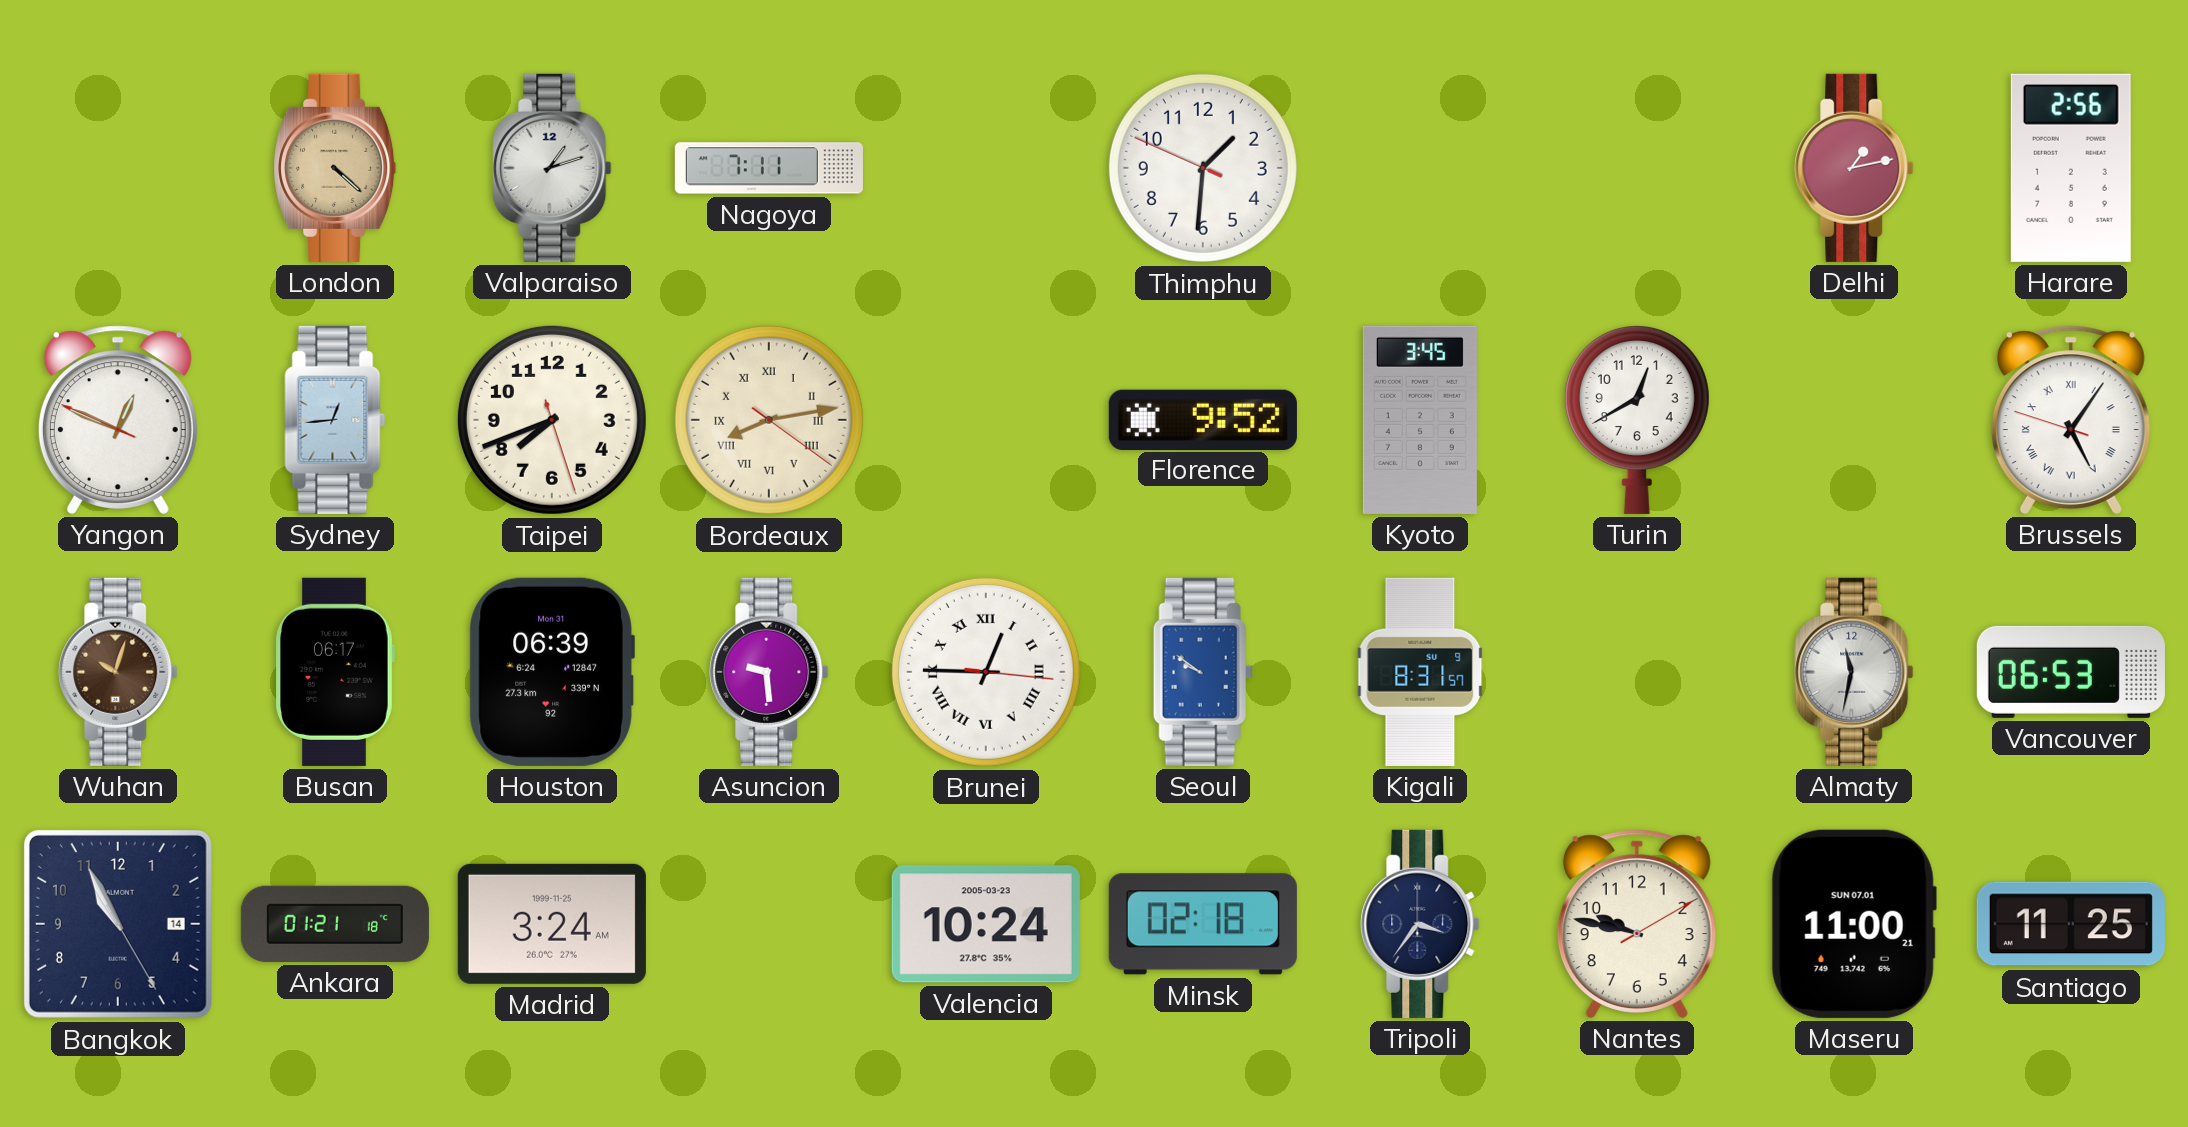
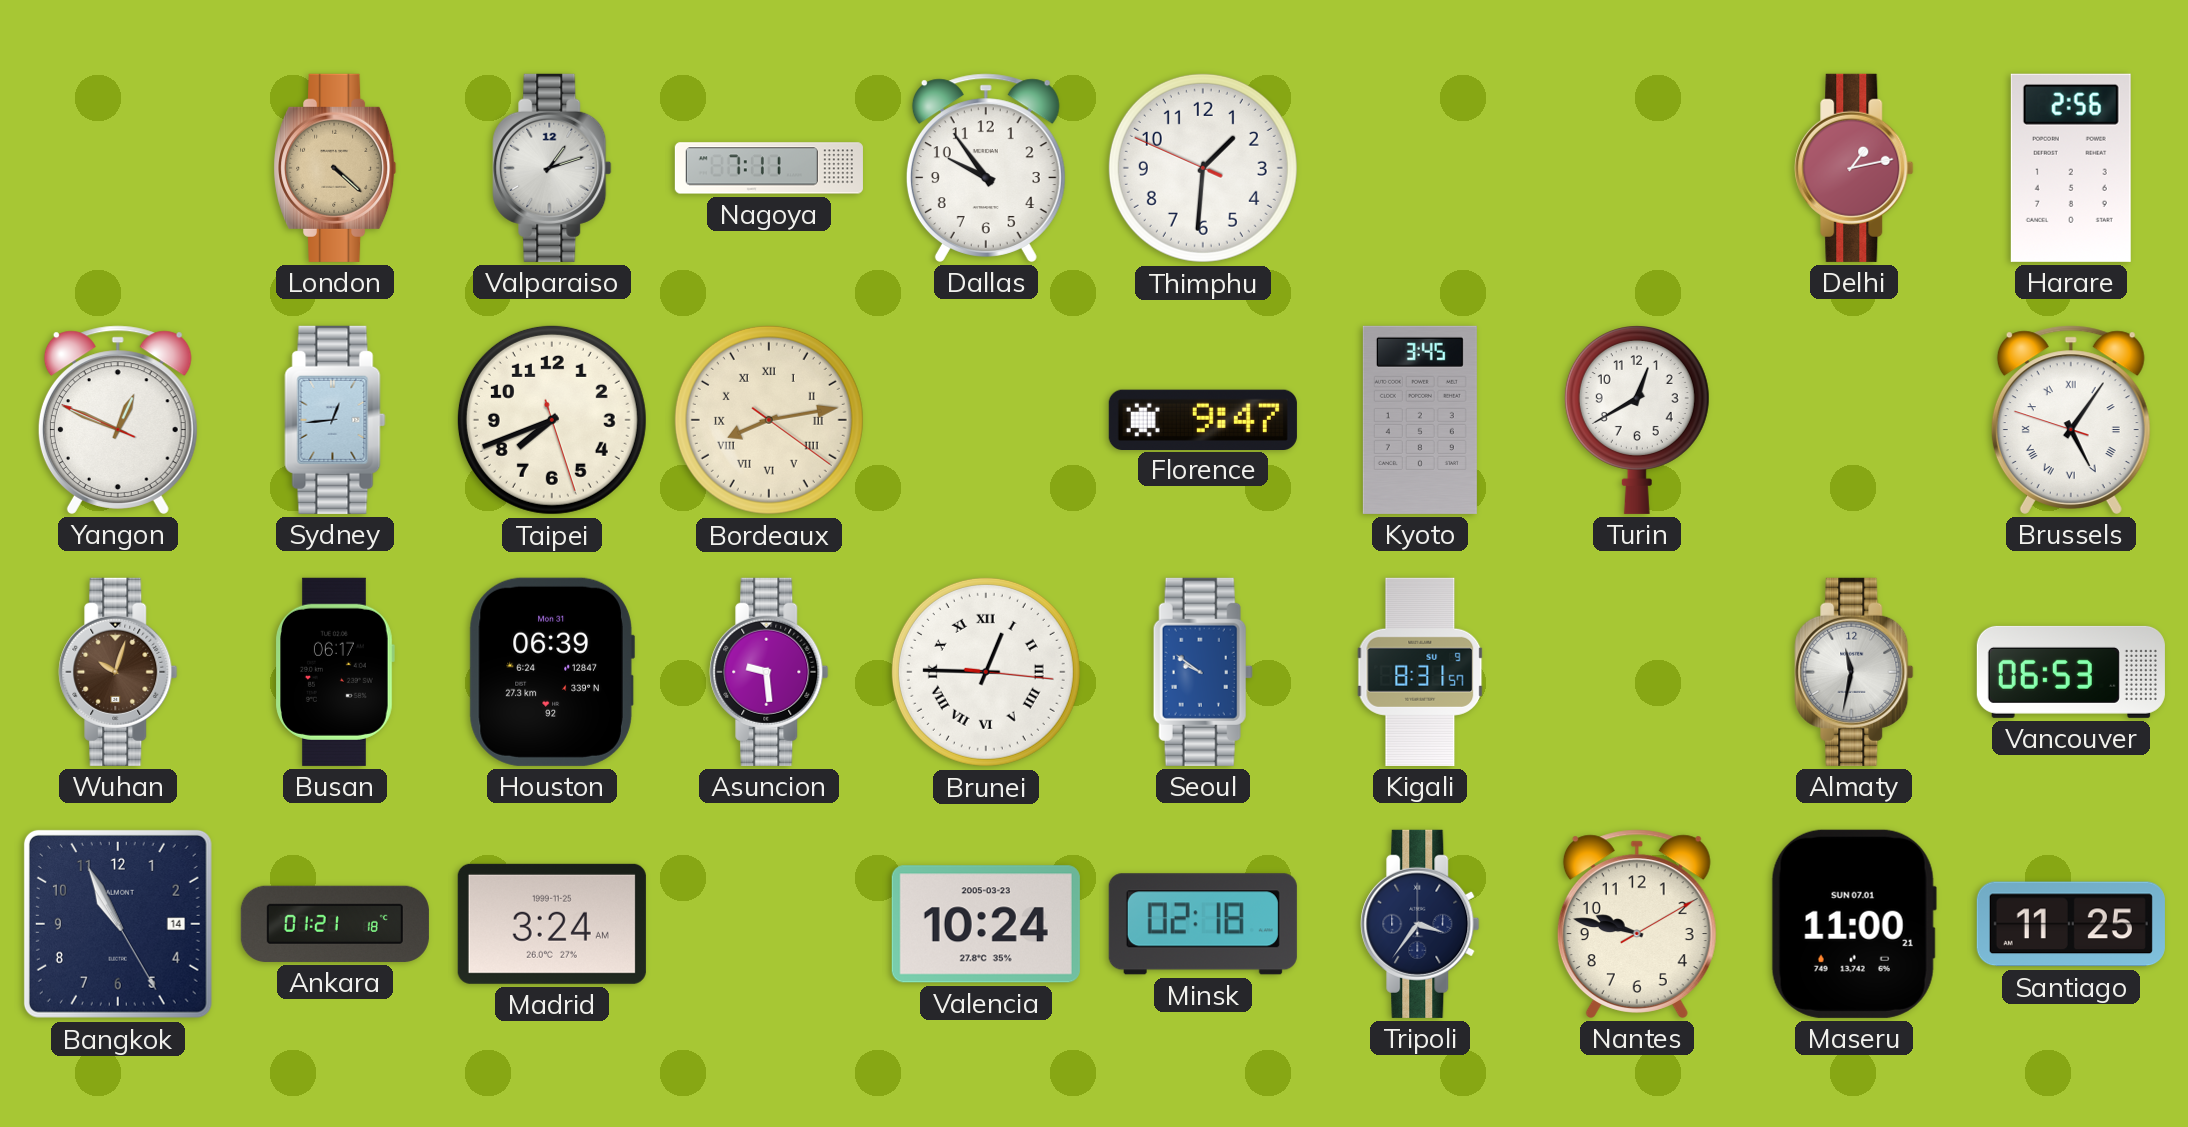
Dallas: none -> 9:54
Florence: 9:52 -> 9:47
